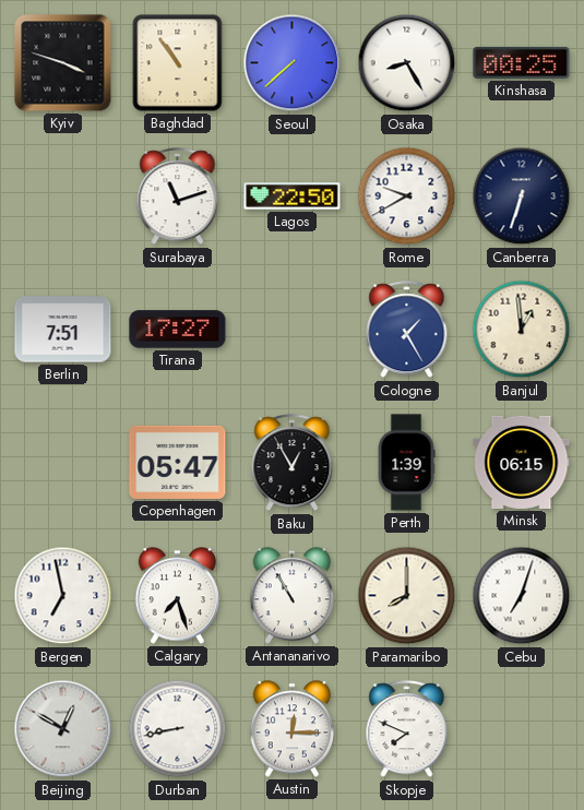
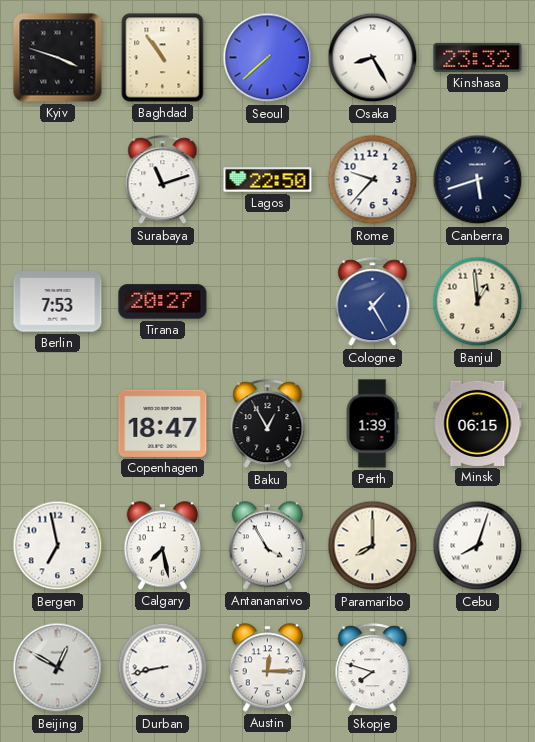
Kinshasa: 00:25 -> 23:32
Rome: 9:40 -> 9:37
Canberra: 6:33 -> 5:42
Berlin: 7:51 -> 7:53
Tirana: 17:27 -> 20:27
Copenhagen: 05:47 -> 18:47
Calgary: 7:27 -> 7:28
Antananarivo: 10:55 -> 3:55
Cebu: 7:03 -> 8:03
Skopje: 7:49 -> 7:48
